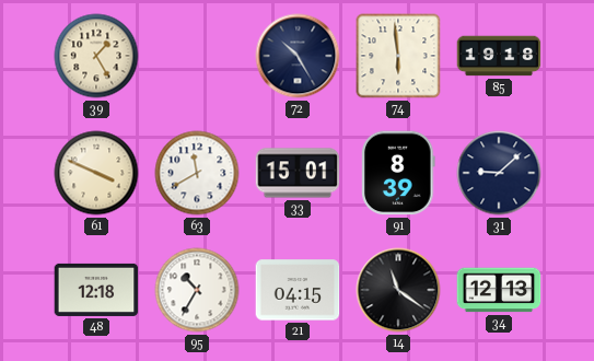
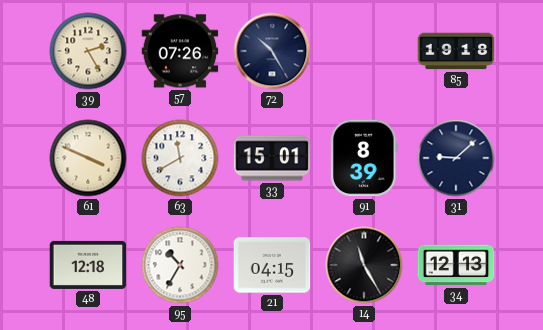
39: 1:25 -> 2:25
57: none -> 07:26
74: 5:59 -> none
14: 11:21 -> 11:25
